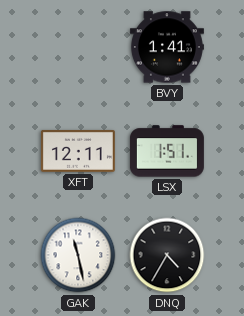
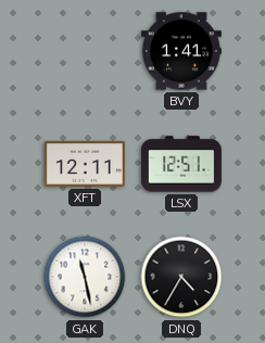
LSX: 1:51 -> 12:51
